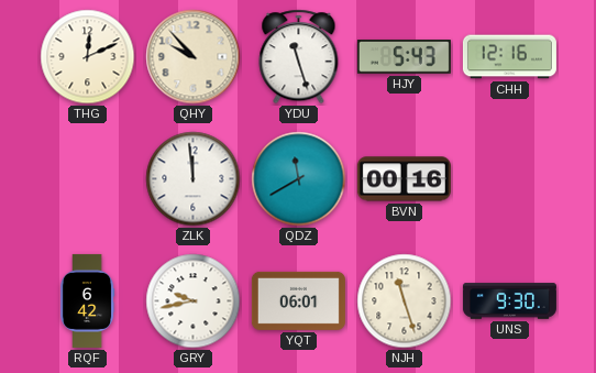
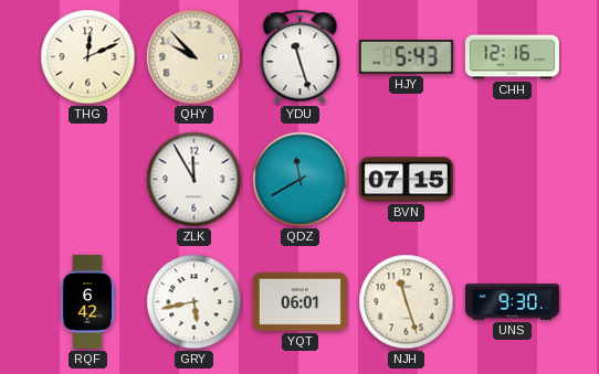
ZLK: 11:59 -> 11:55
BVN: 00:16 -> 07:15
GRY: 9:43 -> 5:43
